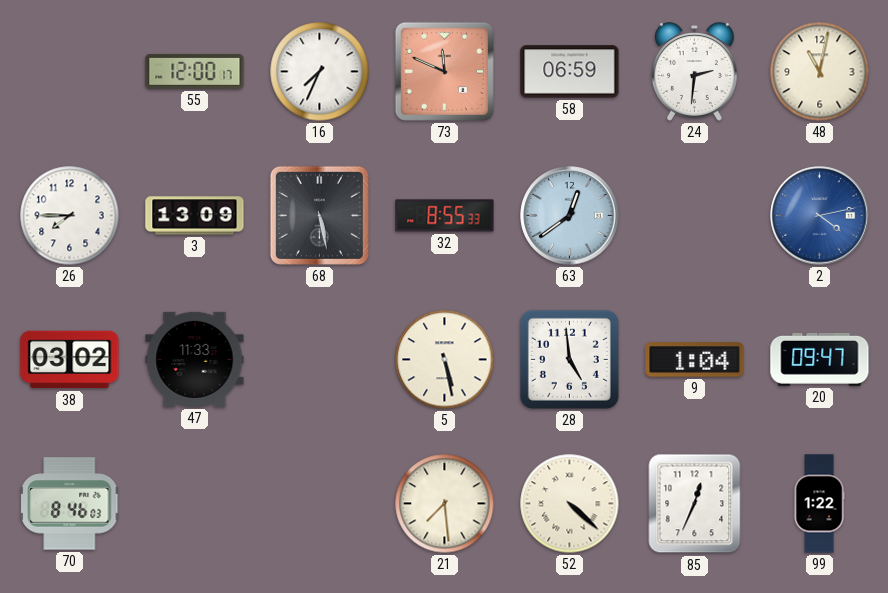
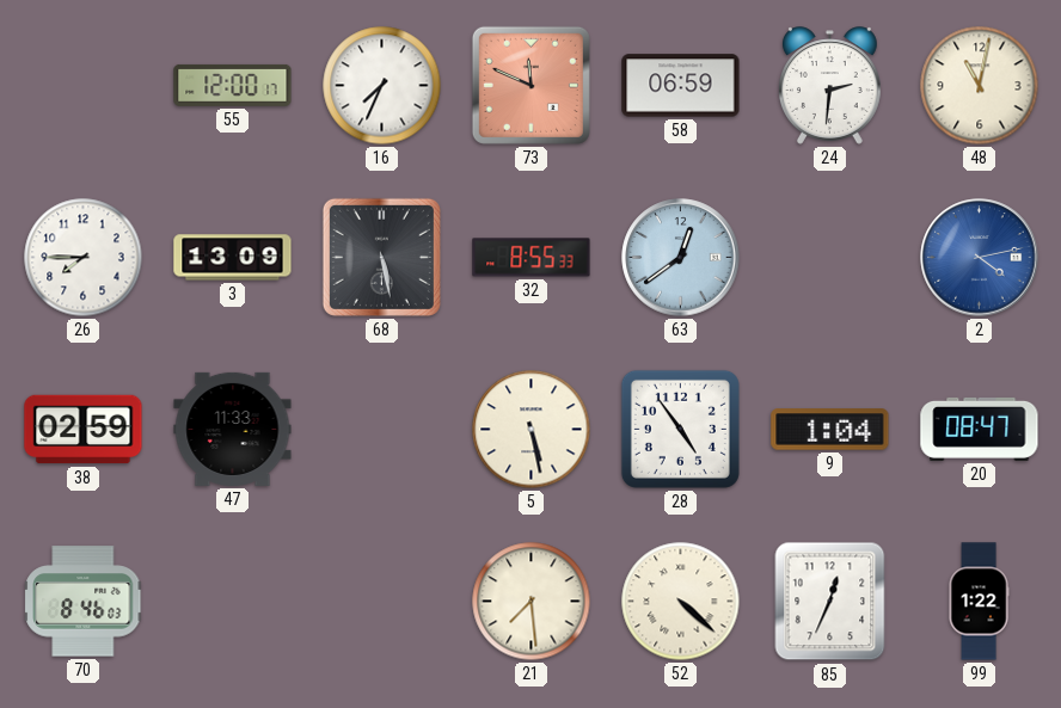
38: 03:02 -> 02:59
28: 4:59 -> 4:54
20: 09:47 -> 08:47
